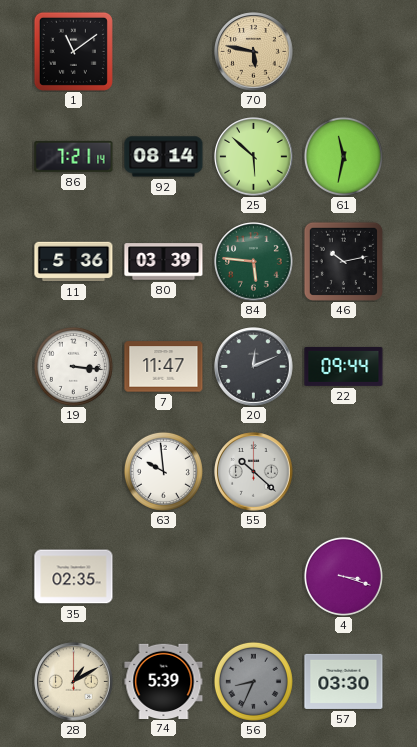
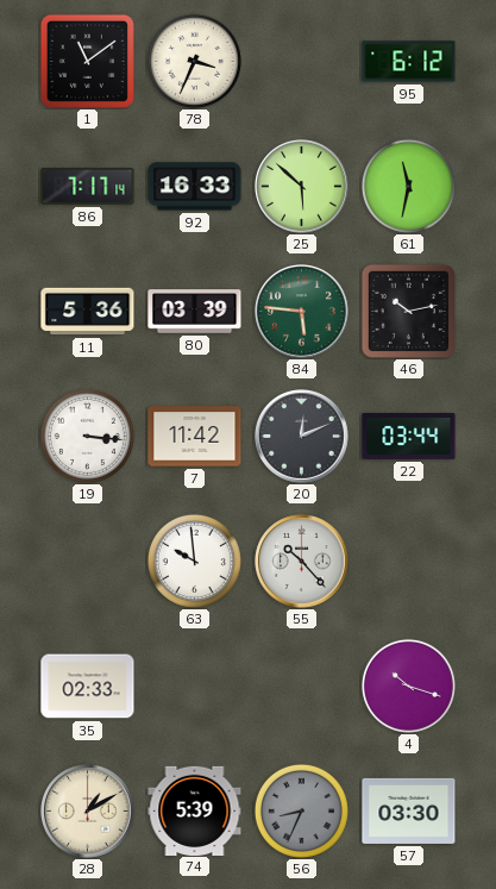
78: none -> 3:34
70: 5:47 -> none
95: none -> 6:12
86: 7:21 -> 7:17
92: 08:14 -> 16:33
7: 11:47 -> 11:42
22: 09:44 -> 03:44
55: 10:22 -> 10:23
35: 02:35 -> 02:33
4: 3:18 -> 10:18
